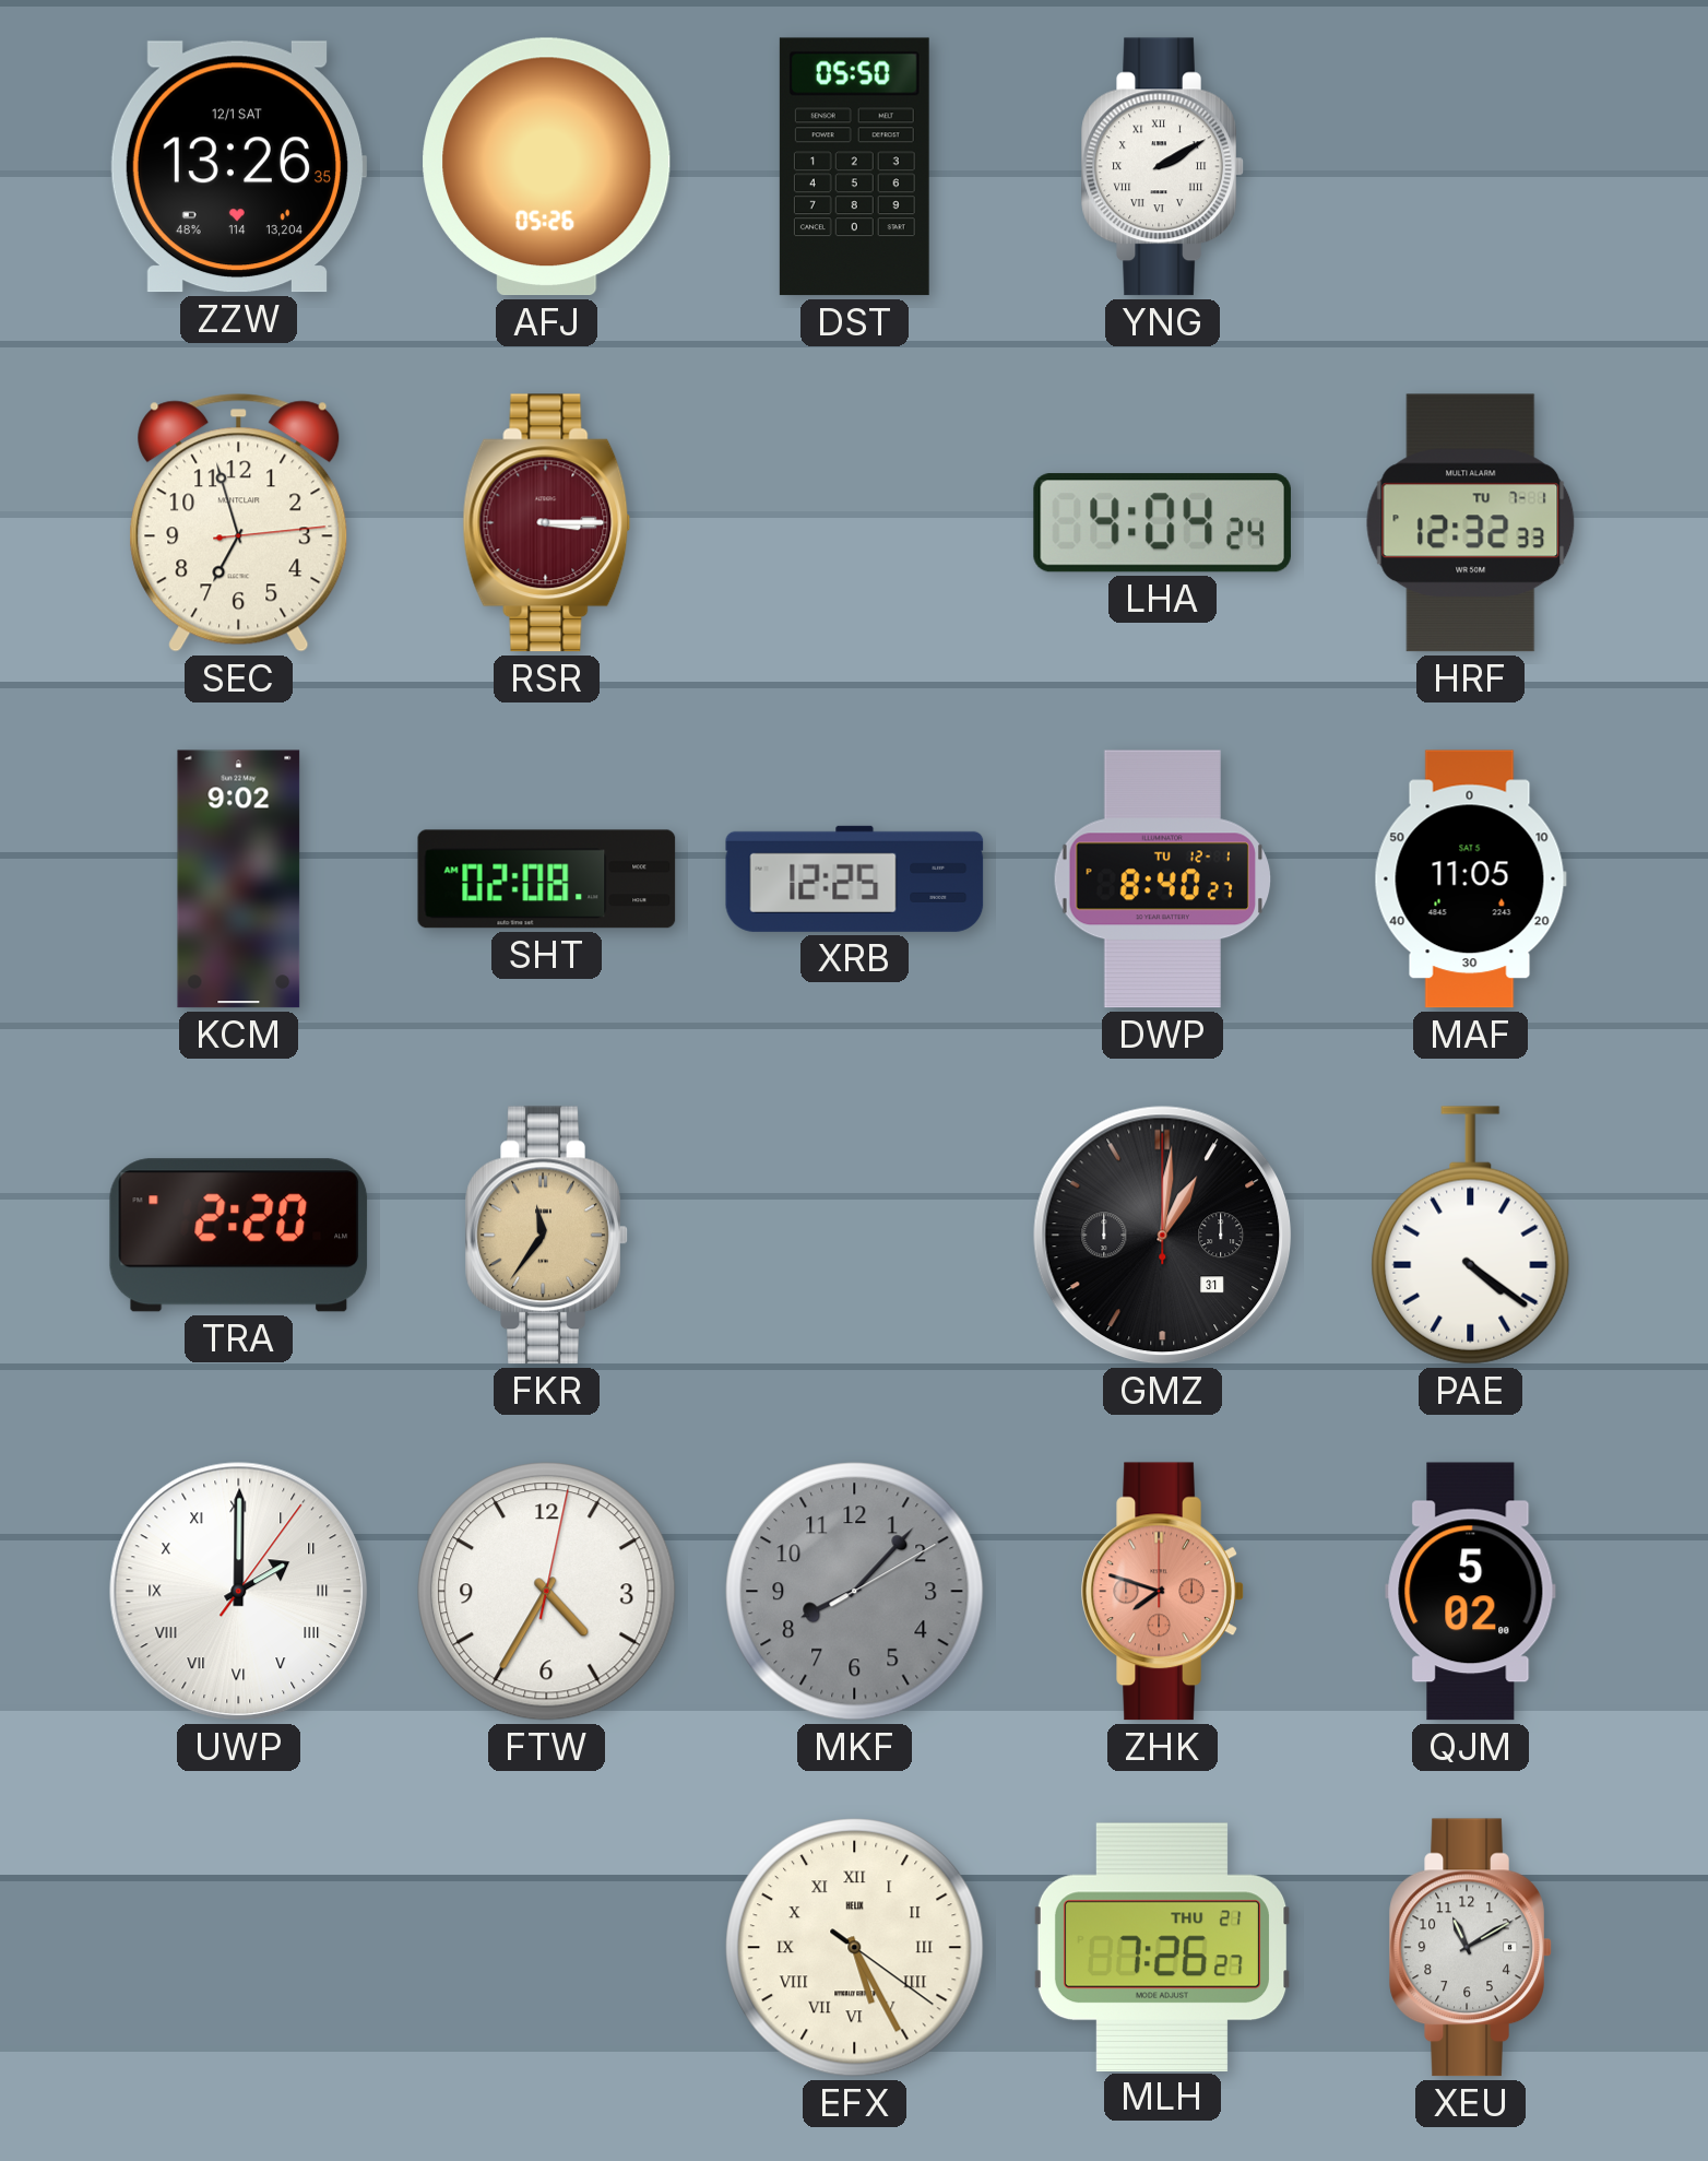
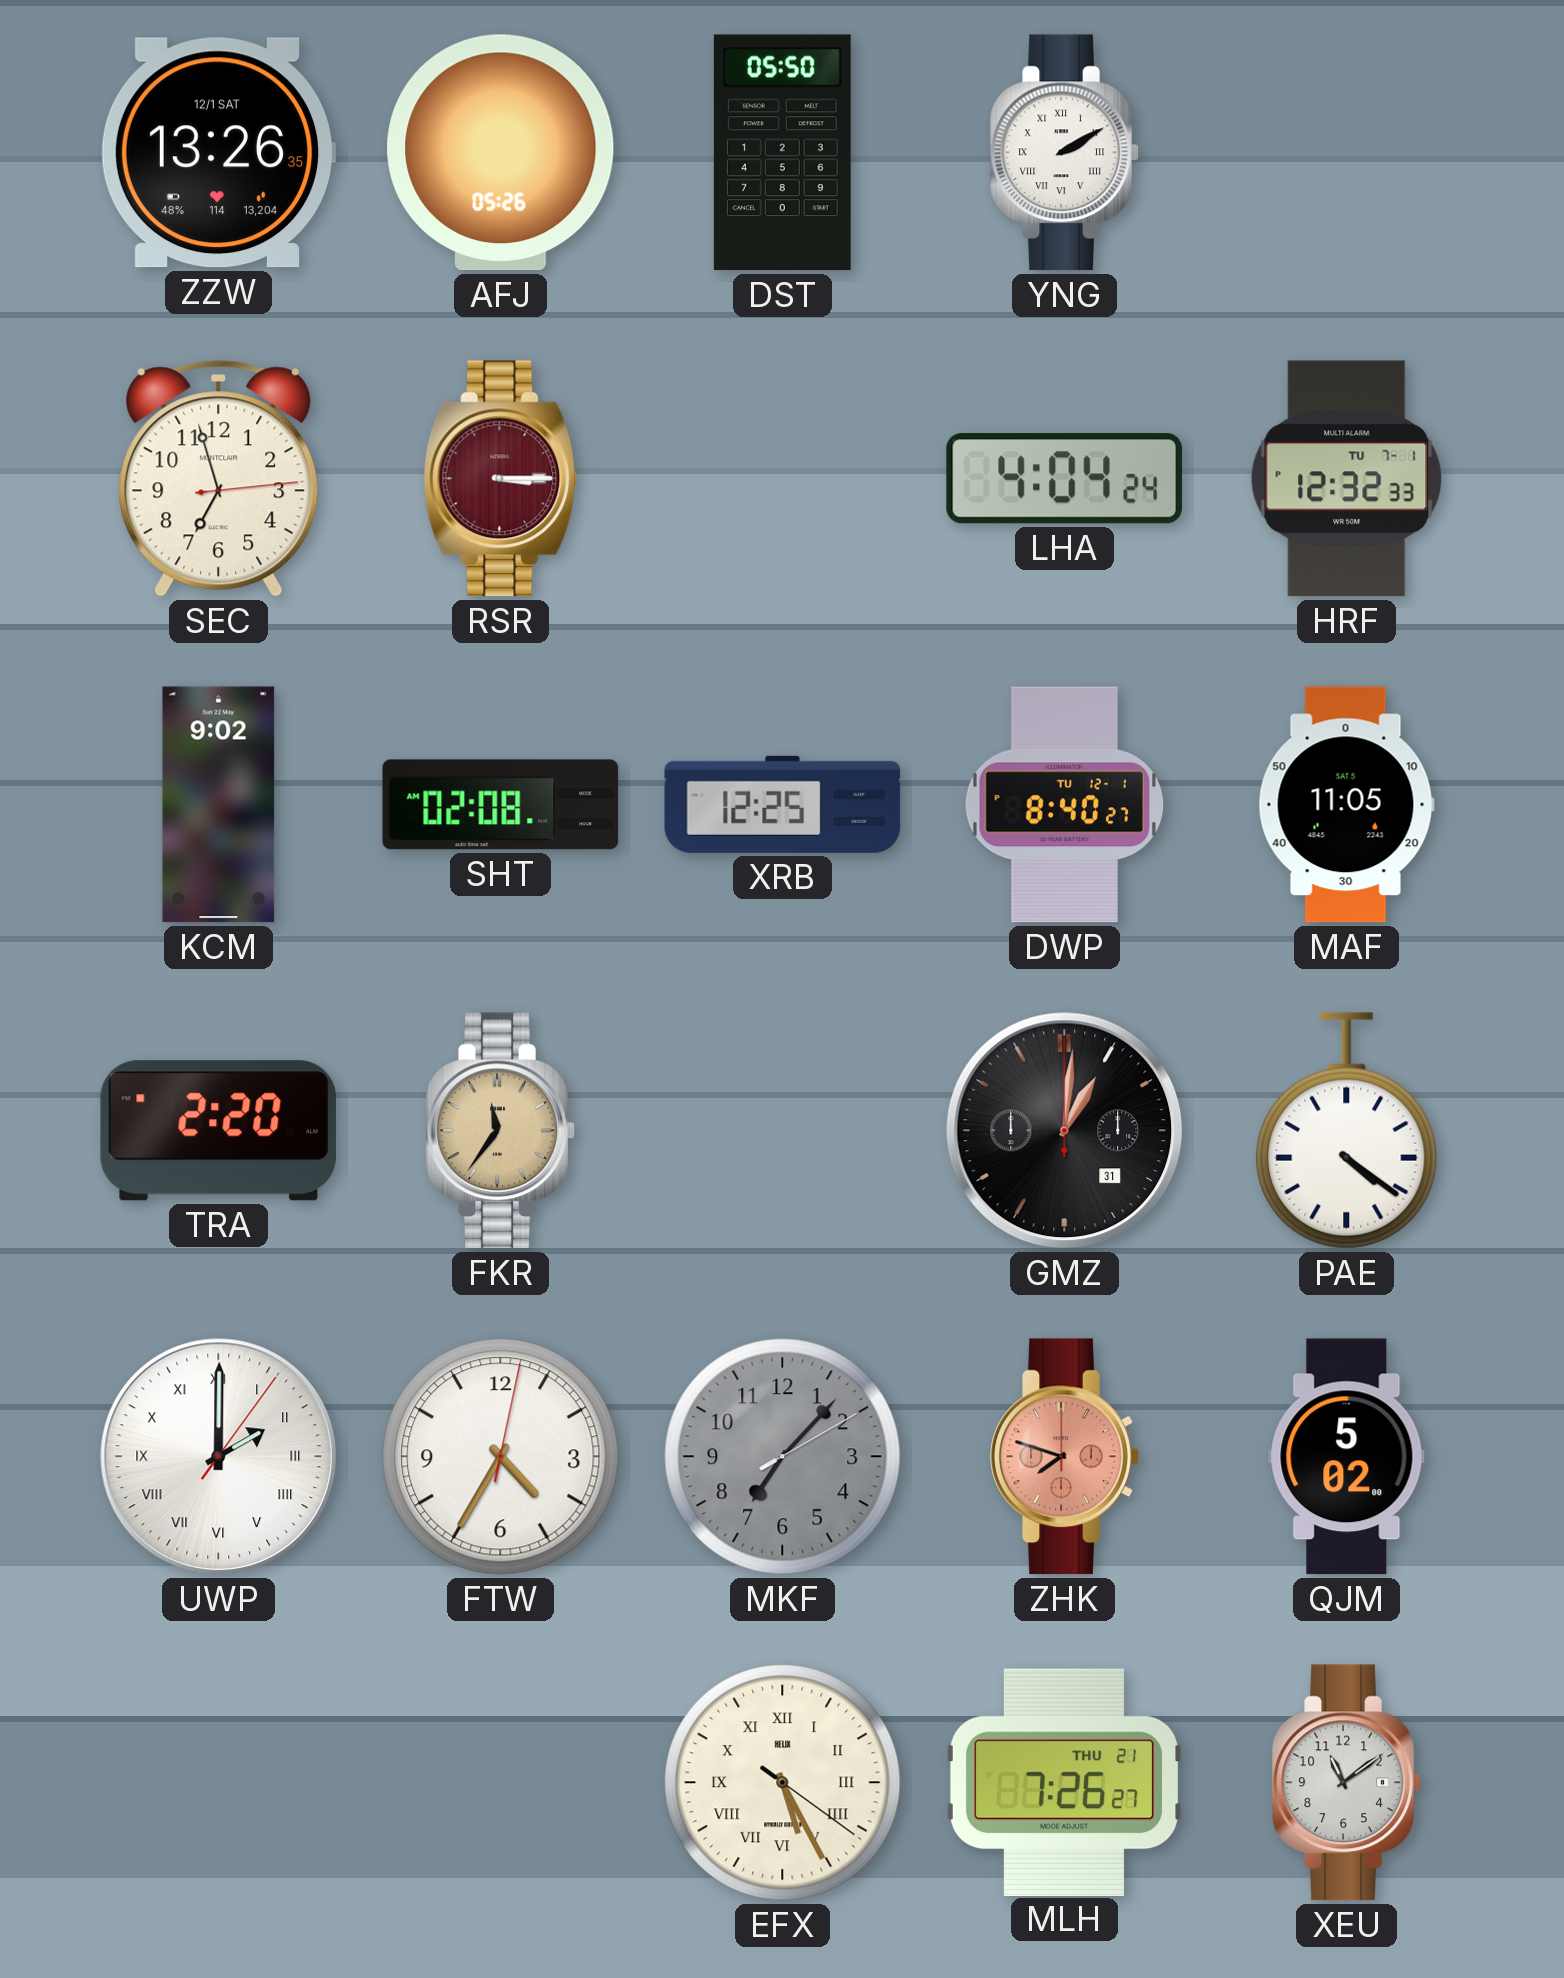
MKF: 8:07 -> 7:07
XEU: 11:10 -> 11:09
